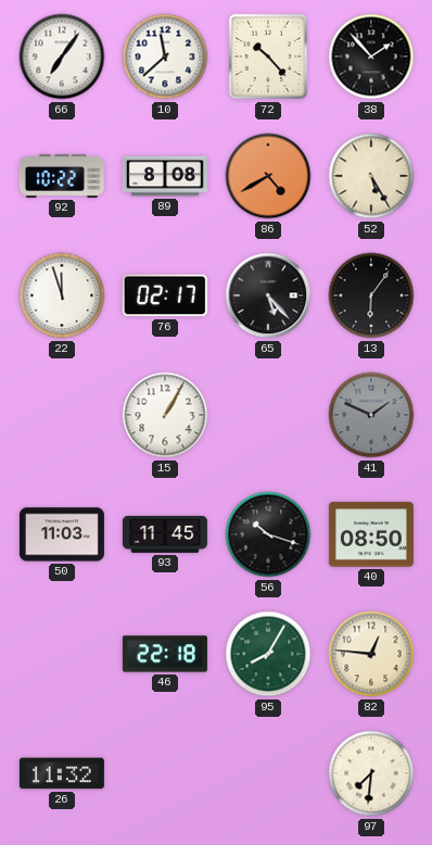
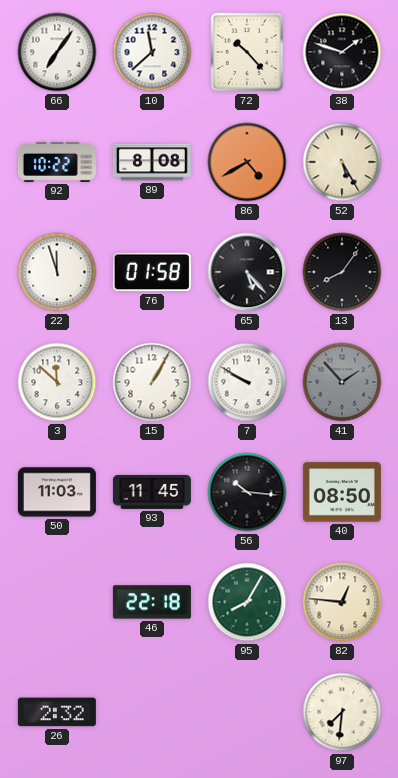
38: 1:53 -> 1:48
76: 02:17 -> 01:58
13: 6:06 -> 8:06
3: none -> 11:52
7: none -> 9:50
41: 1:49 -> 1:53
56: 10:18 -> 10:16
26: 11:32 -> 2:32
